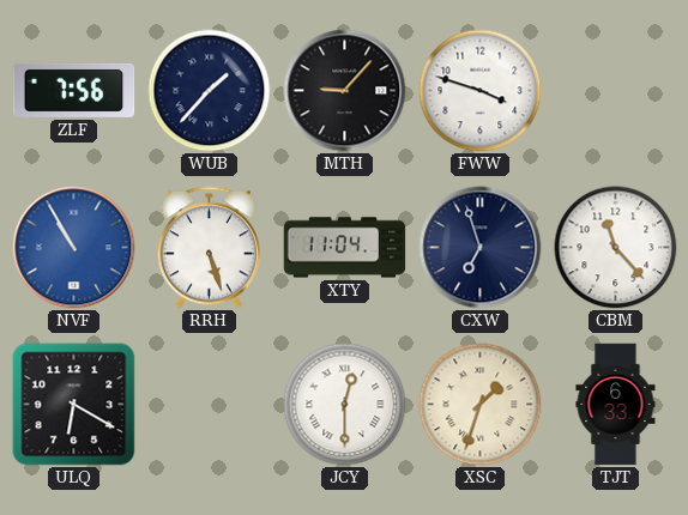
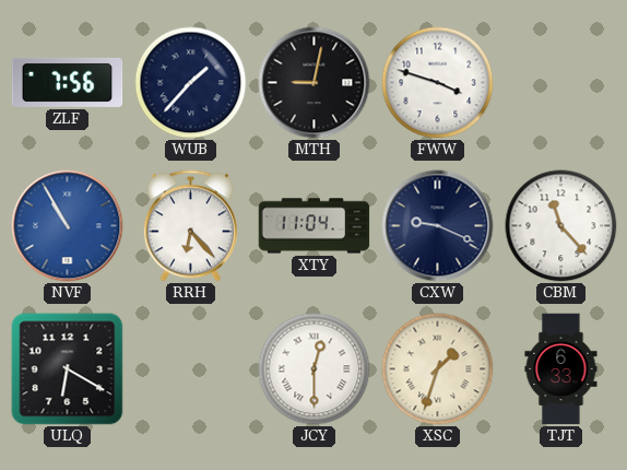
MTH: 9:07 -> 9:02
RRH: 5:27 -> 6:23
CXW: 6:57 -> 9:19
